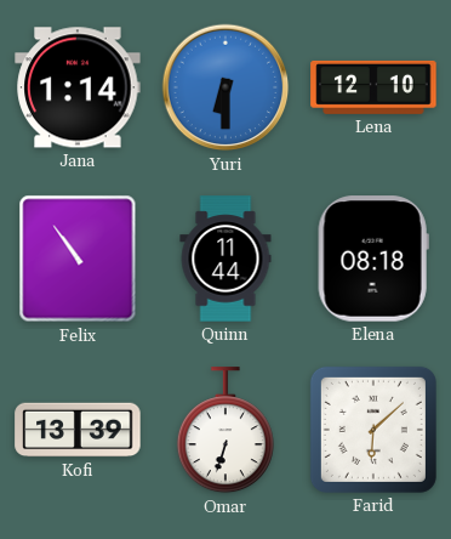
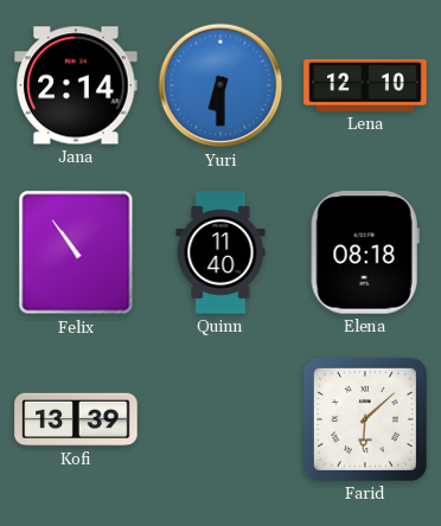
Jana: 1:14 -> 2:14
Quinn: 11:44 -> 11:40
Omar: 6:33 -> none
